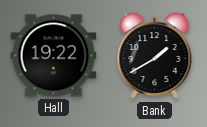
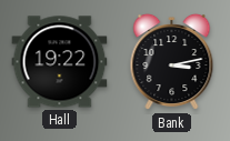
Bank: 1:40 -> 3:13
